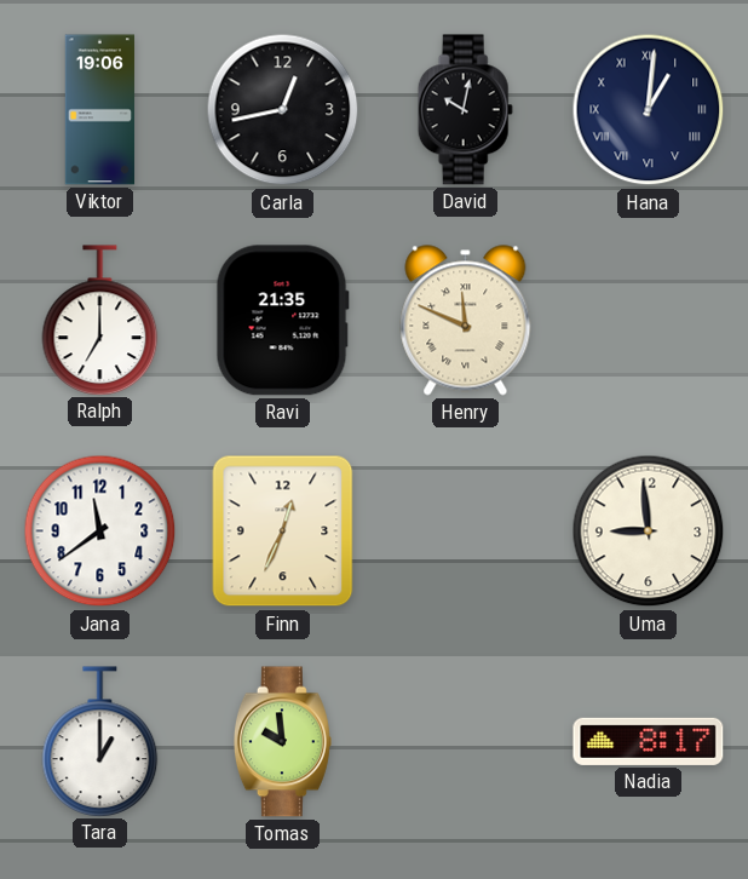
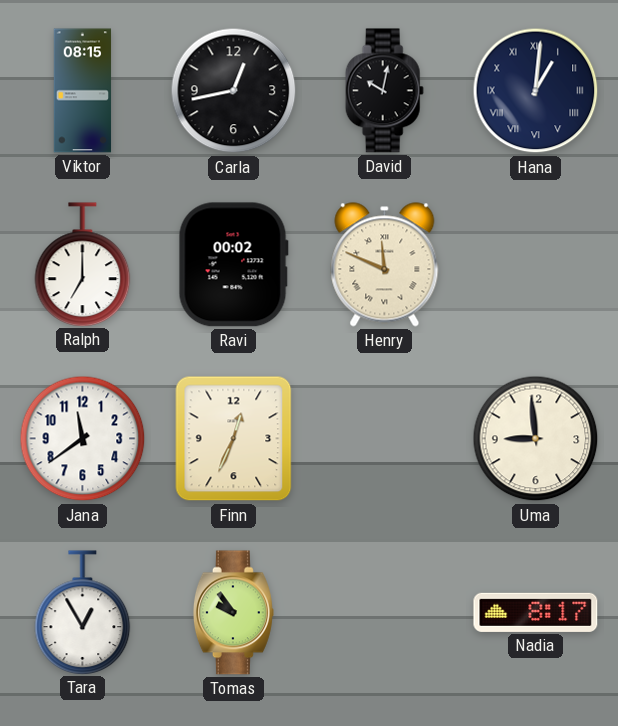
Viktor: 19:06 -> 08:15
Ravi: 21:35 -> 00:02
Tara: 1:00 -> 12:55
Tomas: 9:59 -> 9:54
